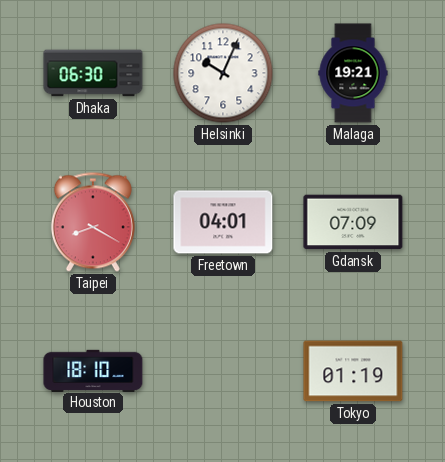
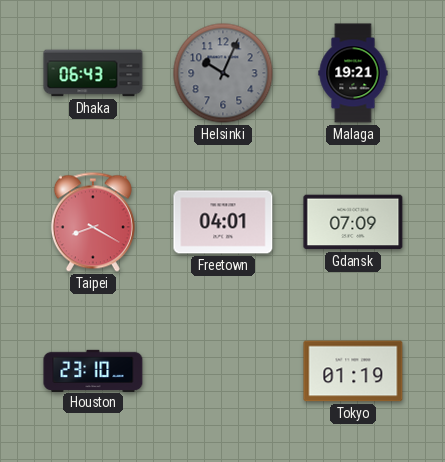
Dhaka: 06:30 -> 06:43
Helsinki dial: white -> grey
Houston: 18:10 -> 23:10
